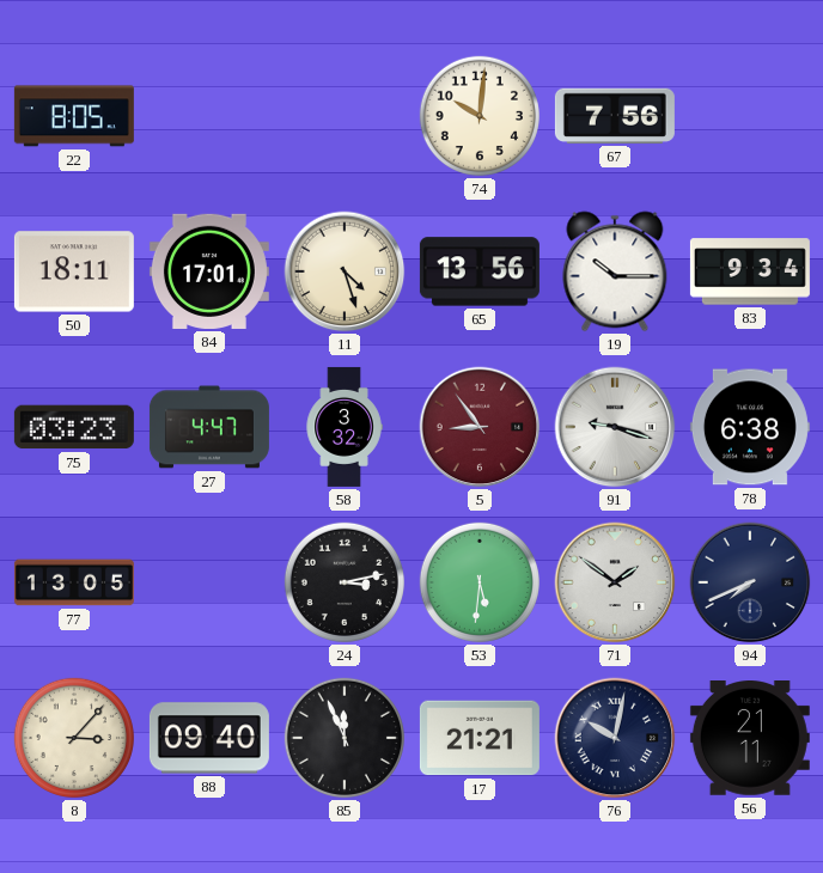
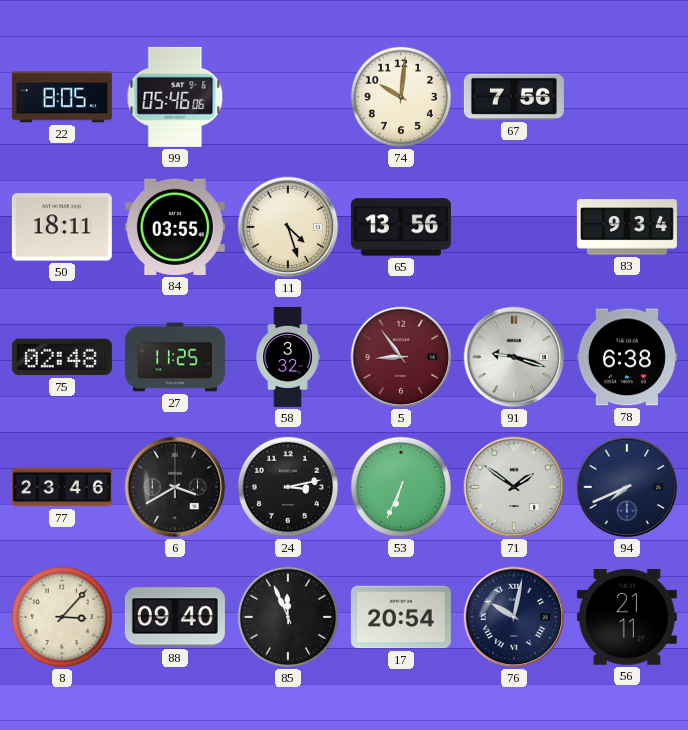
99: none -> 05:46
84: 17:01 -> 03:55
19: 10:15 -> none
75: 03:23 -> 02:48
27: 4:47 -> 11:25
77: 13:05 -> 23:46
6: none -> 3:40
53: 5:31 -> 6:34
17: 21:21 -> 20:54
